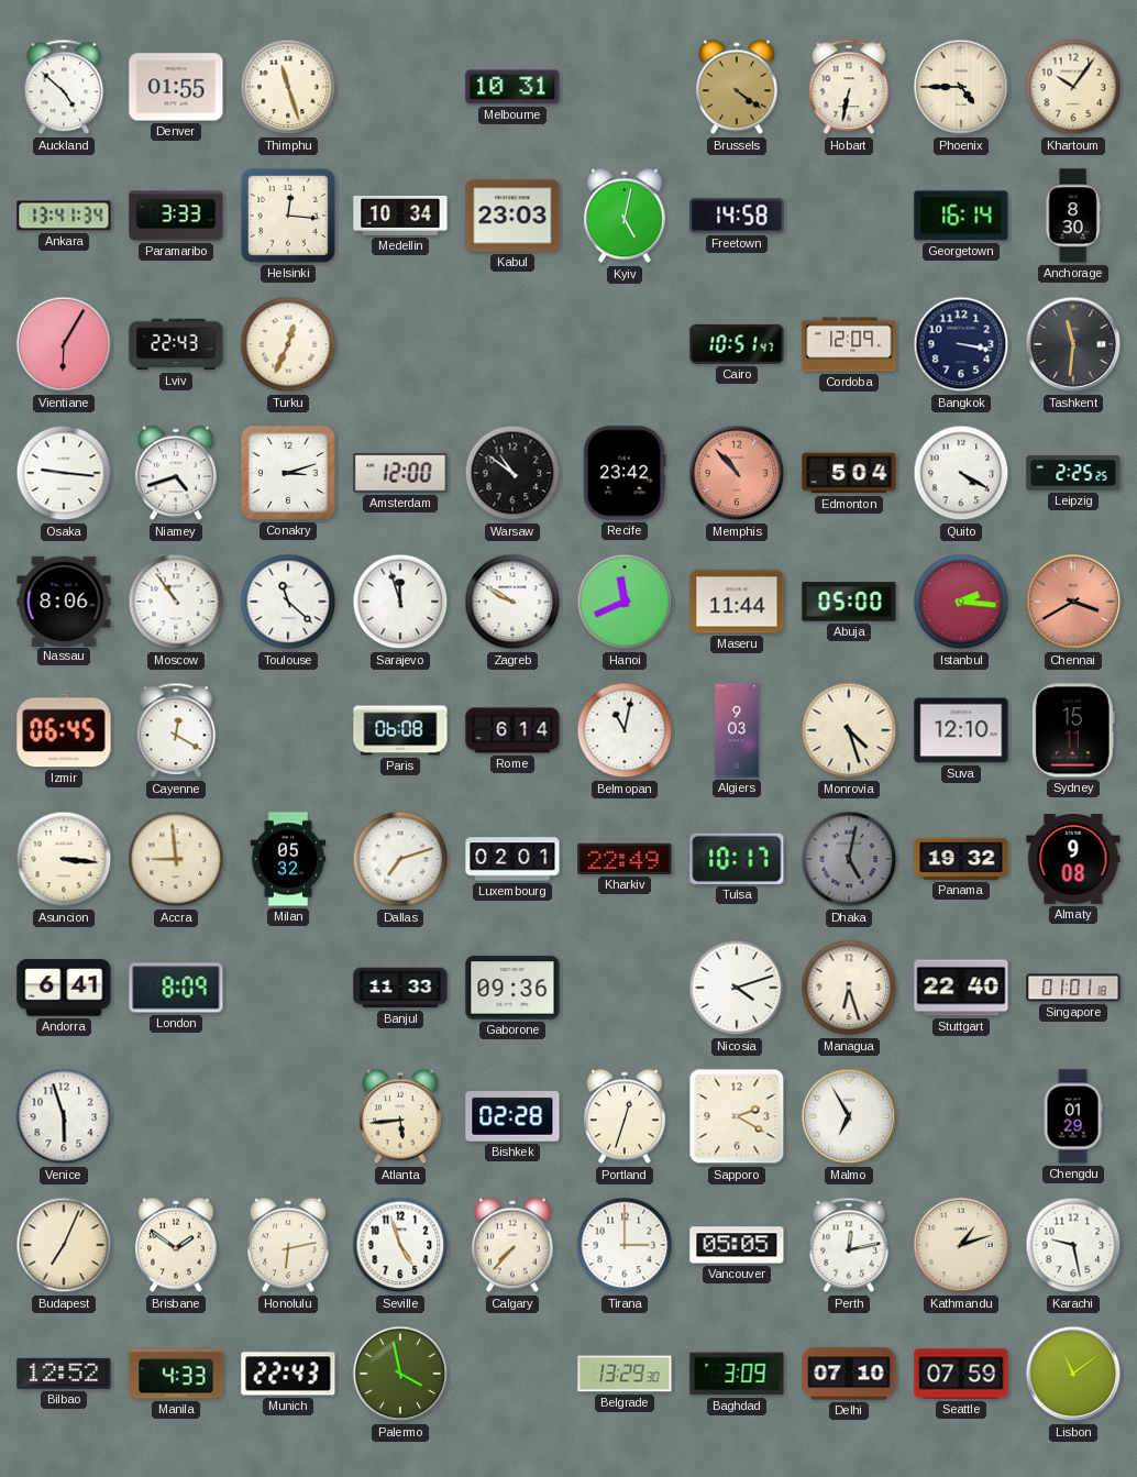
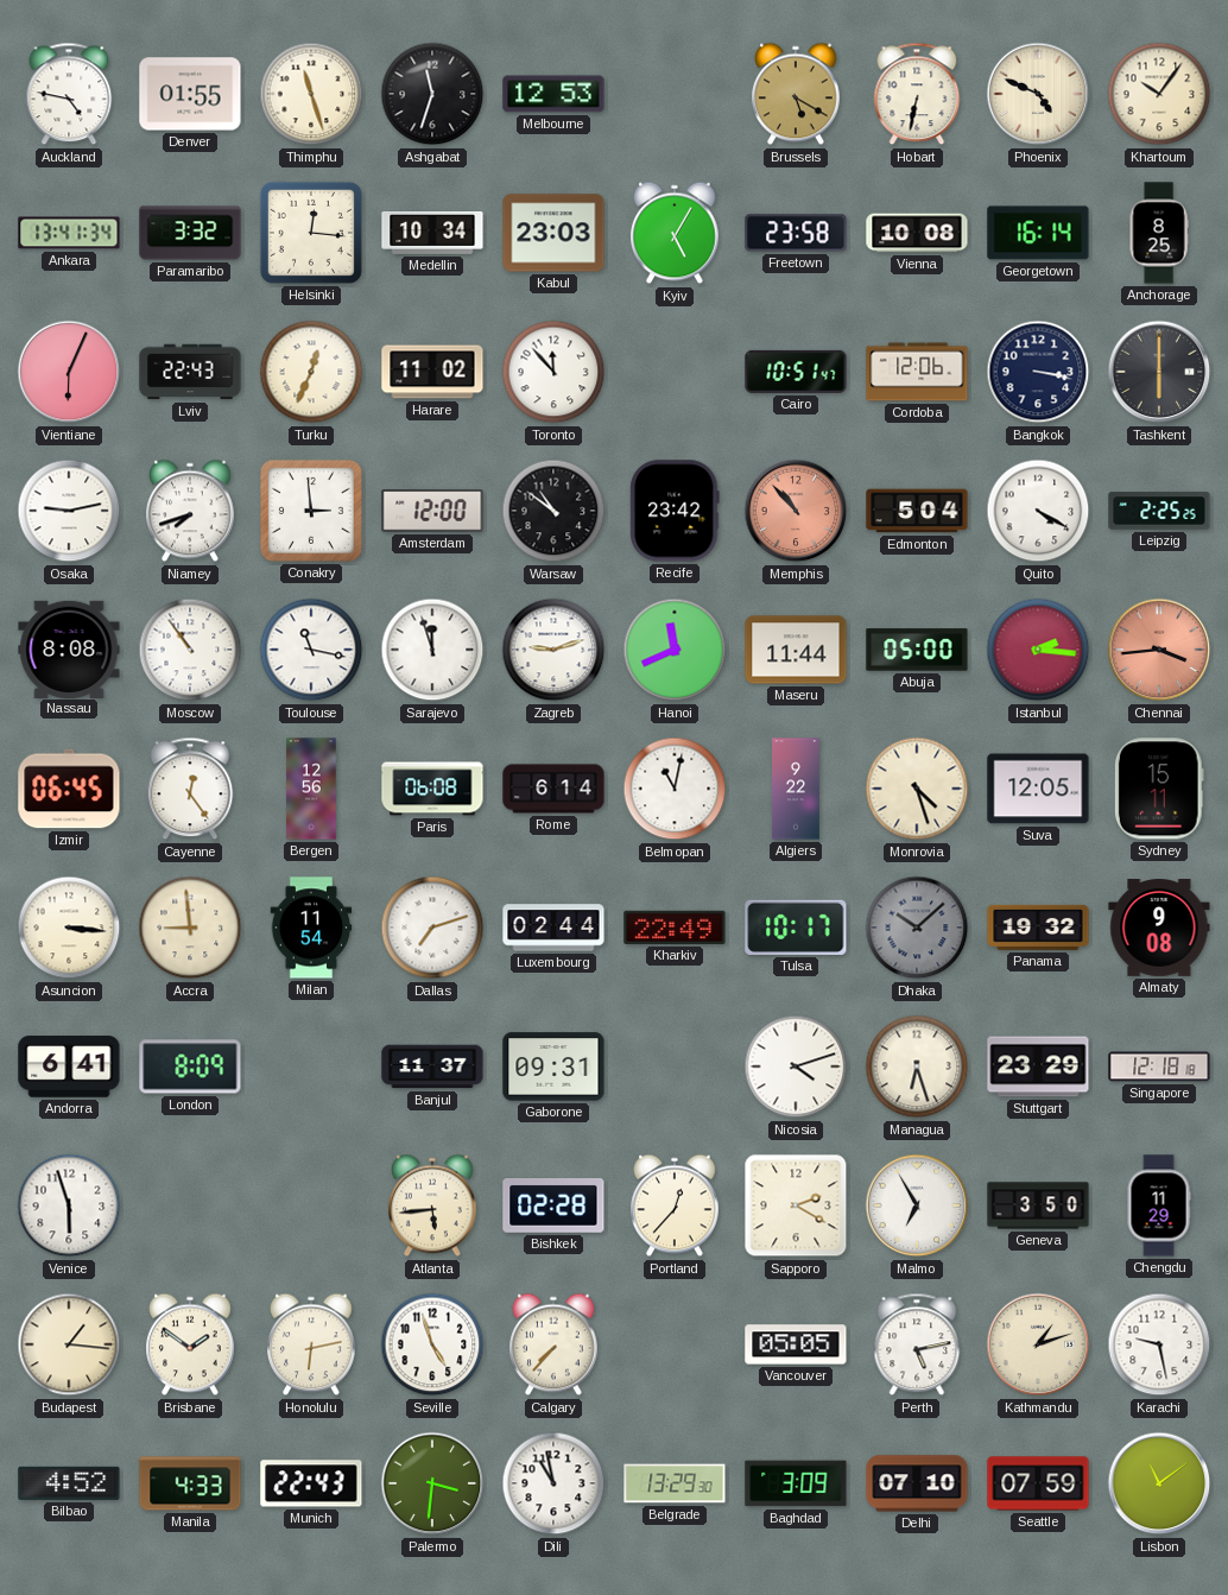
Auckland: 4:52 -> 4:47
Ashgabat: none -> 11:33
Melbourne: 10:31 -> 12:53
Brussels: 4:21 -> 5:20
Phoenix: 4:45 -> 4:49
Paramaribo: 3:33 -> 3:32
Kyiv: 5:02 -> 5:05
Freetown: 14:58 -> 23:58
Vienna: none -> 10:08
Anchorage: 8:30 -> 8:25
Vientiane: 6:05 -> 6:04
Harare: none -> 11:02
Toronto: none -> 11:53
Cordoba: 12:09 -> 12:06
Tashkent: 11:31 -> 6:00
Osaka: 9:16 -> 9:13
Niamey: 4:42 -> 7:42
Conakry: 3:12 -> 2:59
Nassau: 8:06 -> 8:08
Toulouse: 11:22 -> 11:17
Zagreb: 9:50 -> 9:12
Chennai: 3:40 -> 3:44
Cayenne: 12:20 -> 12:24
Bergen: none -> 12:56
Algiers: 9:03 -> 9:22
Suva: 12:10 -> 12:05
Milan: 05:32 -> 11:54
Luxembourg: 02:01 -> 02:44
Dhaka: 5:02 -> 10:08
Banjul: 11:33 -> 11:37
Gaborone: 09:36 -> 09:31
Stuttgart: 22:40 -> 23:29
Singapore: 01:01 -> 12:18
Portland: 12:33 -> 12:37
Geneva: none -> 3:50
Chengdu: 01:29 -> 11:29
Budapest: 7:04 -> 1:16
Tirana: 3:00 -> none
Perth: 12:13 -> 5:13
Bilbao: 12:52 -> 4:52
Palermo: 3:58 -> 3:31
Dili: none -> 10:58
